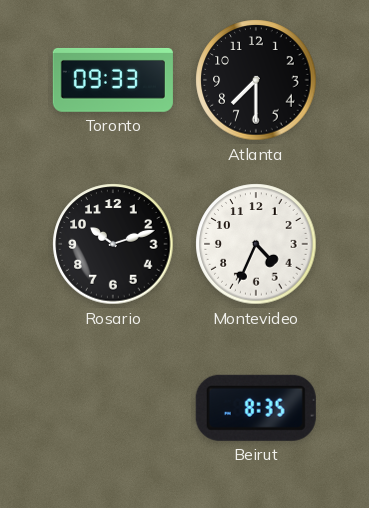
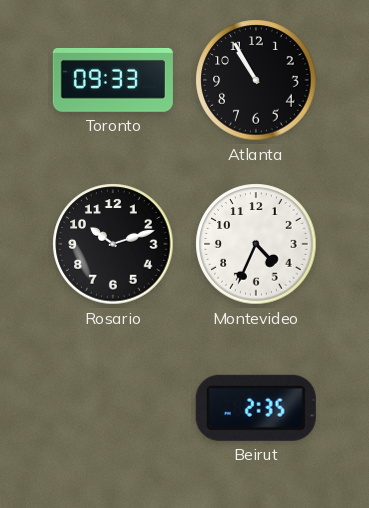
Atlanta: 7:30 -> 10:55
Beirut: 8:35 -> 2:35
